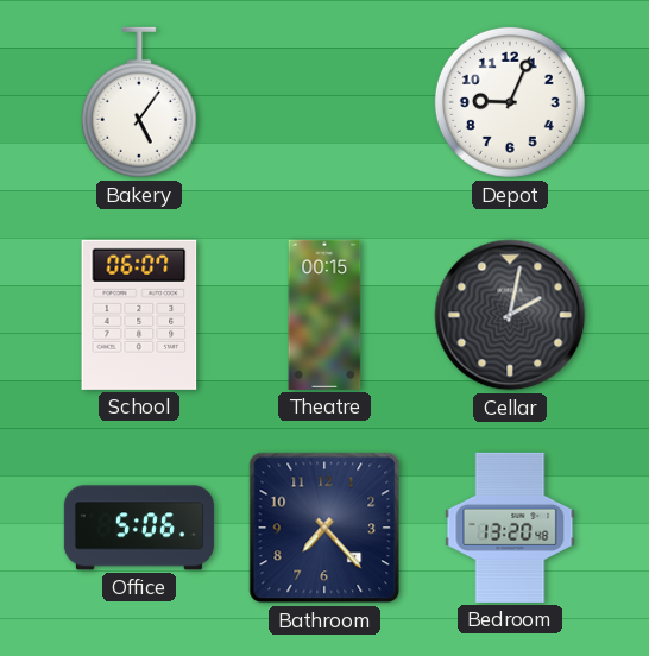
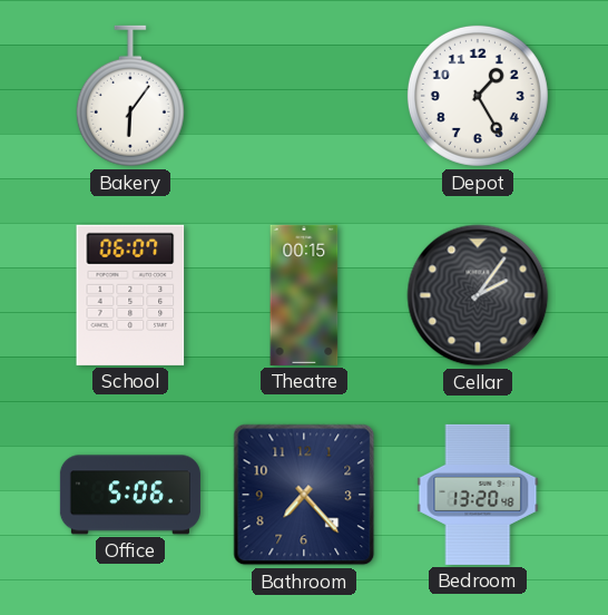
Bakery: 5:06 -> 6:06
Depot: 9:04 -> 1:25
Cellar: 2:02 -> 2:06
